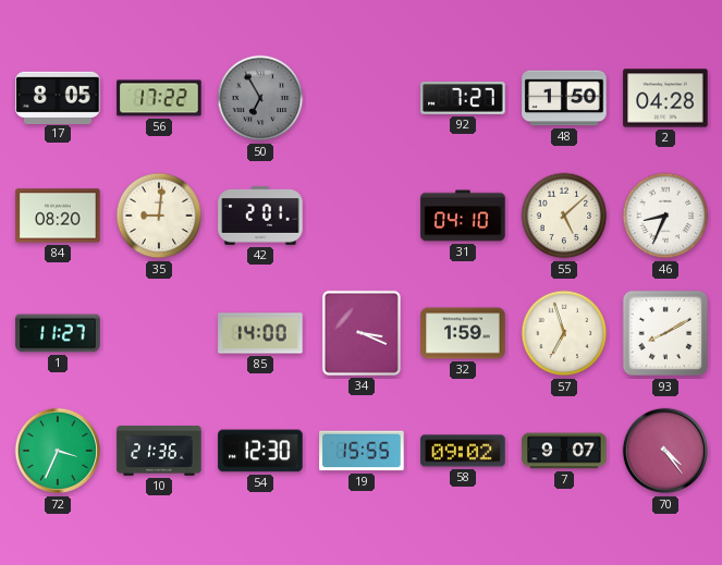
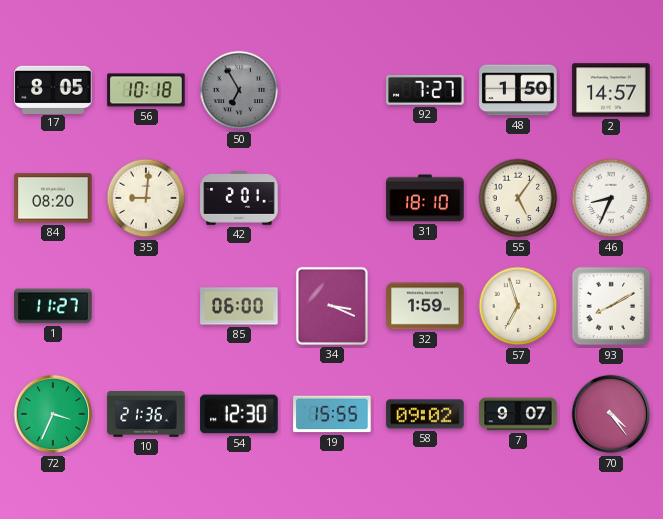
56: 17:22 -> 10:18
2: 04:28 -> 14:57
31: 04:10 -> 18:10
55: 5:08 -> 5:06
85: 14:00 -> 06:00
